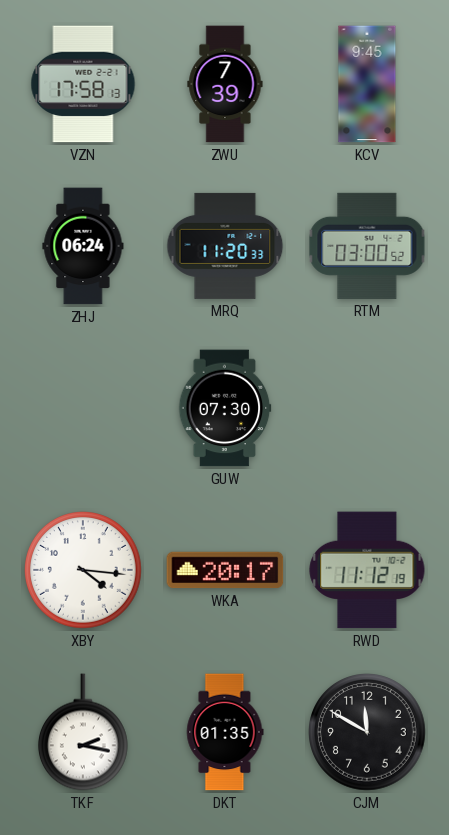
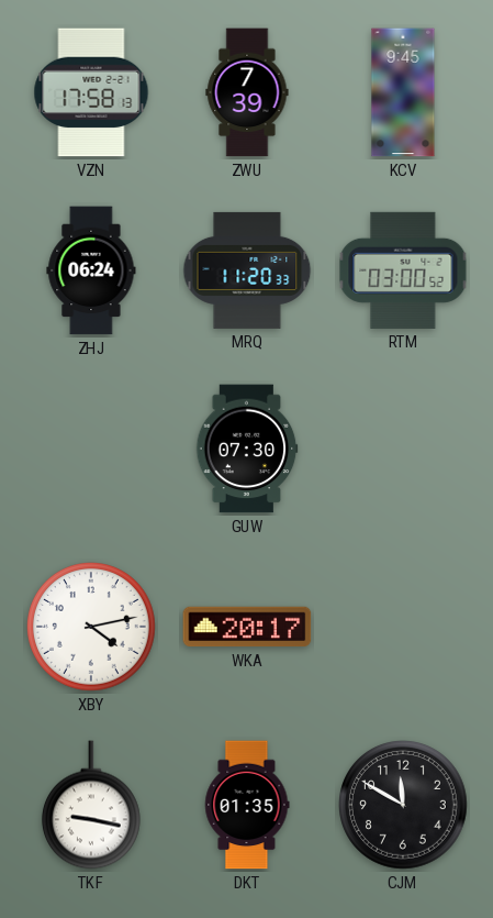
XBY: 4:16 -> 4:13
RWD: 11:12 -> none
TKF: 2:17 -> 9:17
